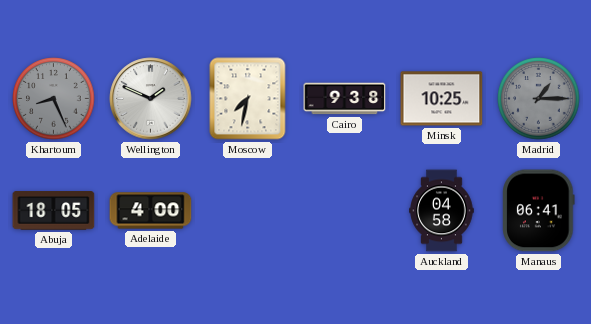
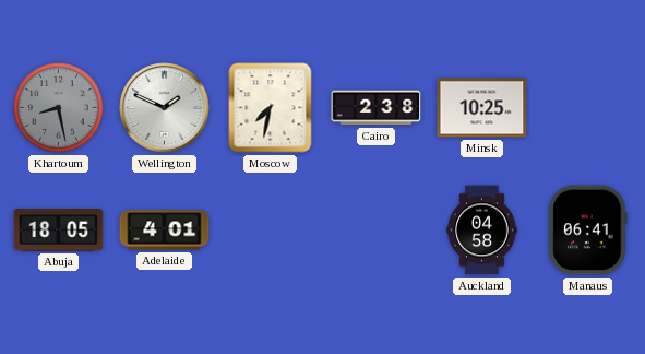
Khartoum: 8:26 -> 8:28
Cairo: 9:38 -> 2:38
Madrid: 1:15 -> none
Adelaide: 4:00 -> 4:01
